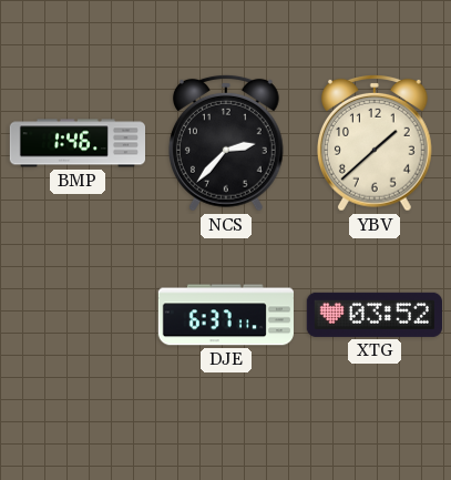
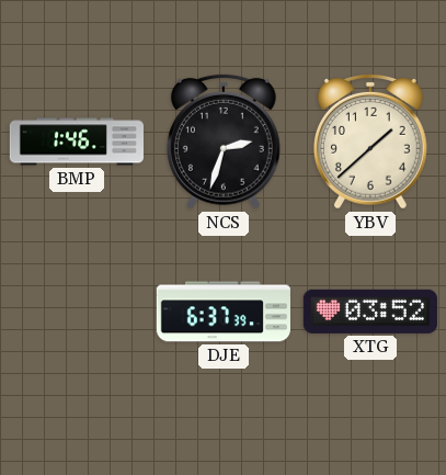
NCS: 2:37 -> 2:33
DJE: 6:37:11 -> 6:37:39
